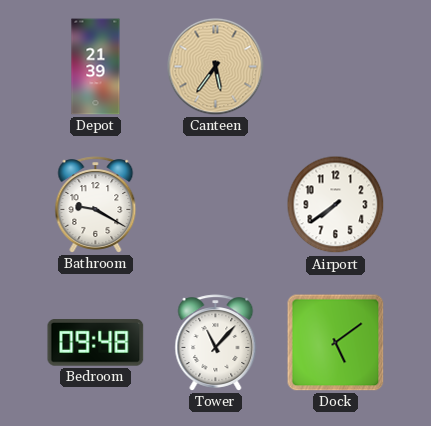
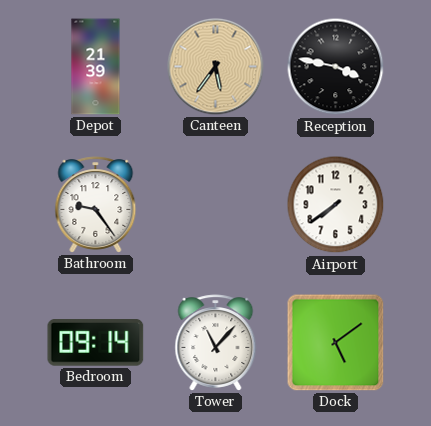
Reception: none -> 3:47
Bathroom: 9:20 -> 9:24
Bedroom: 09:48 -> 09:14
